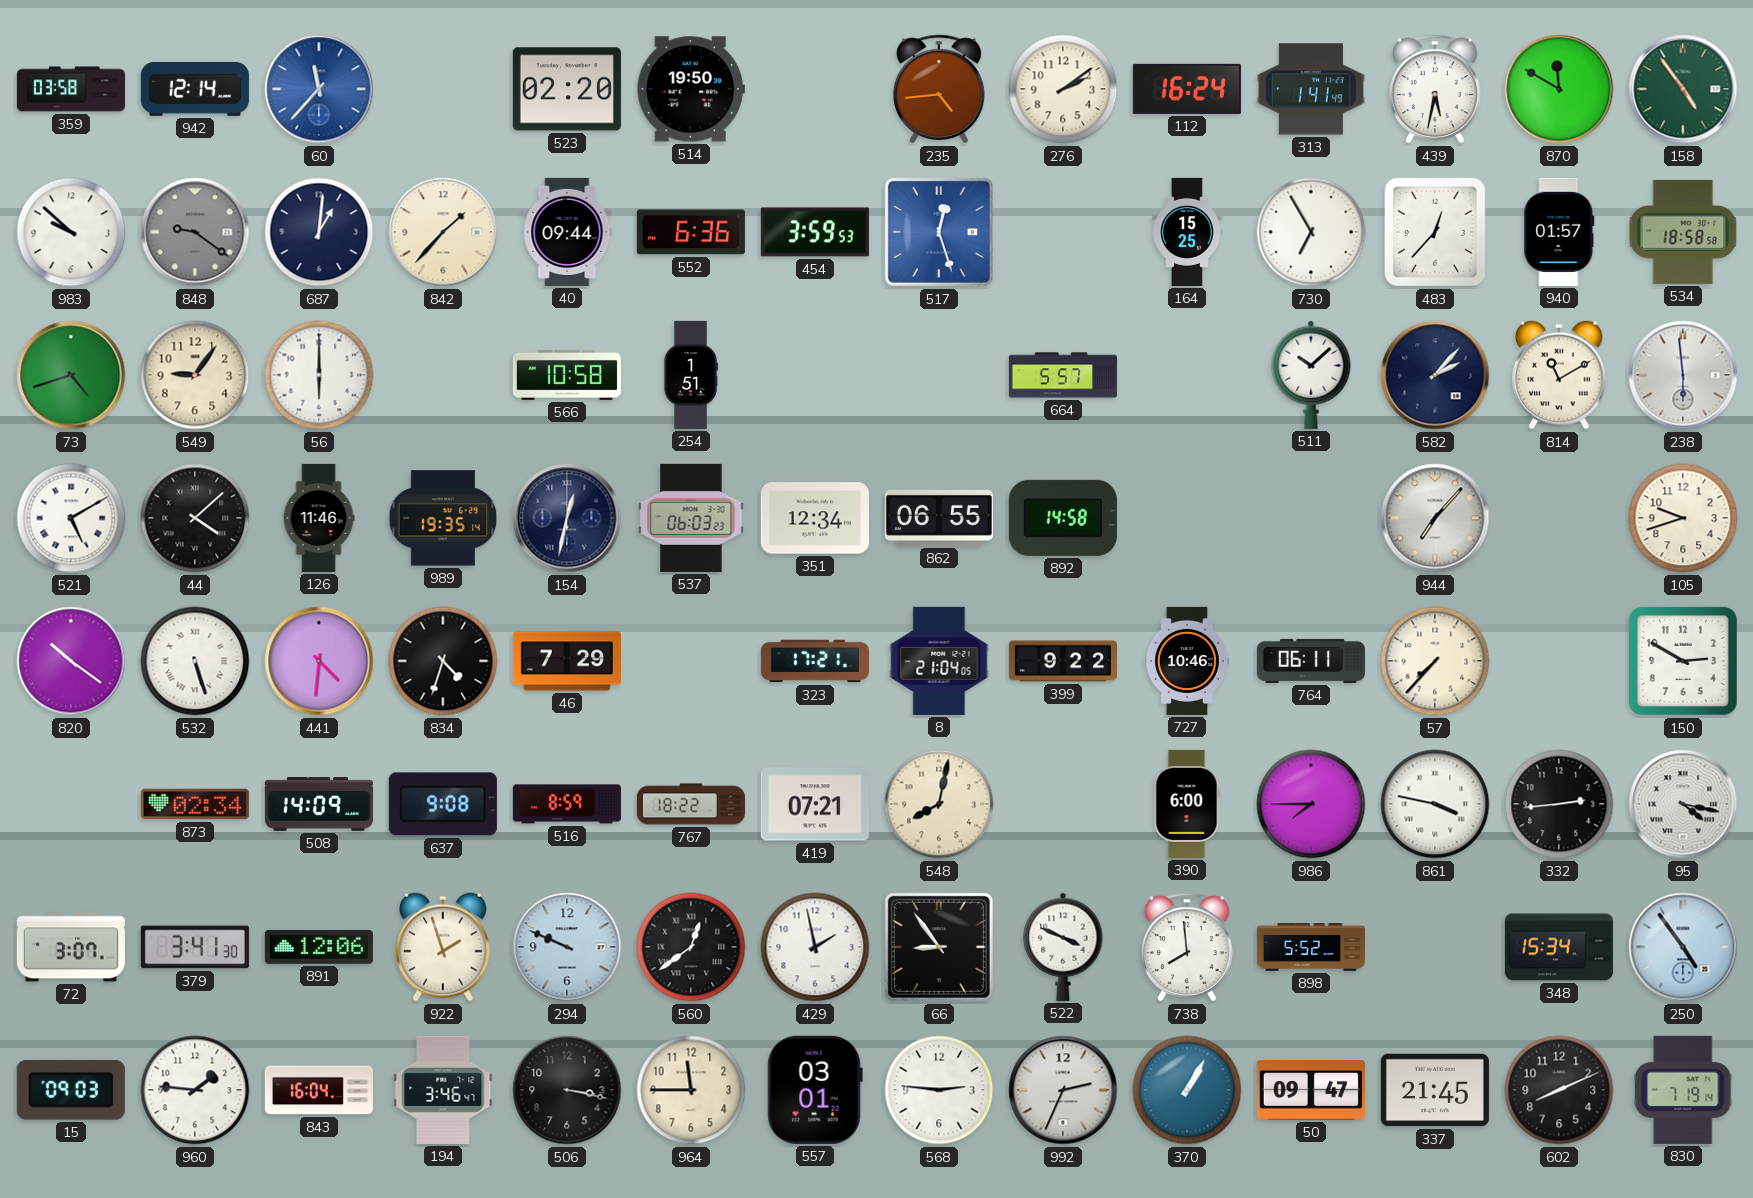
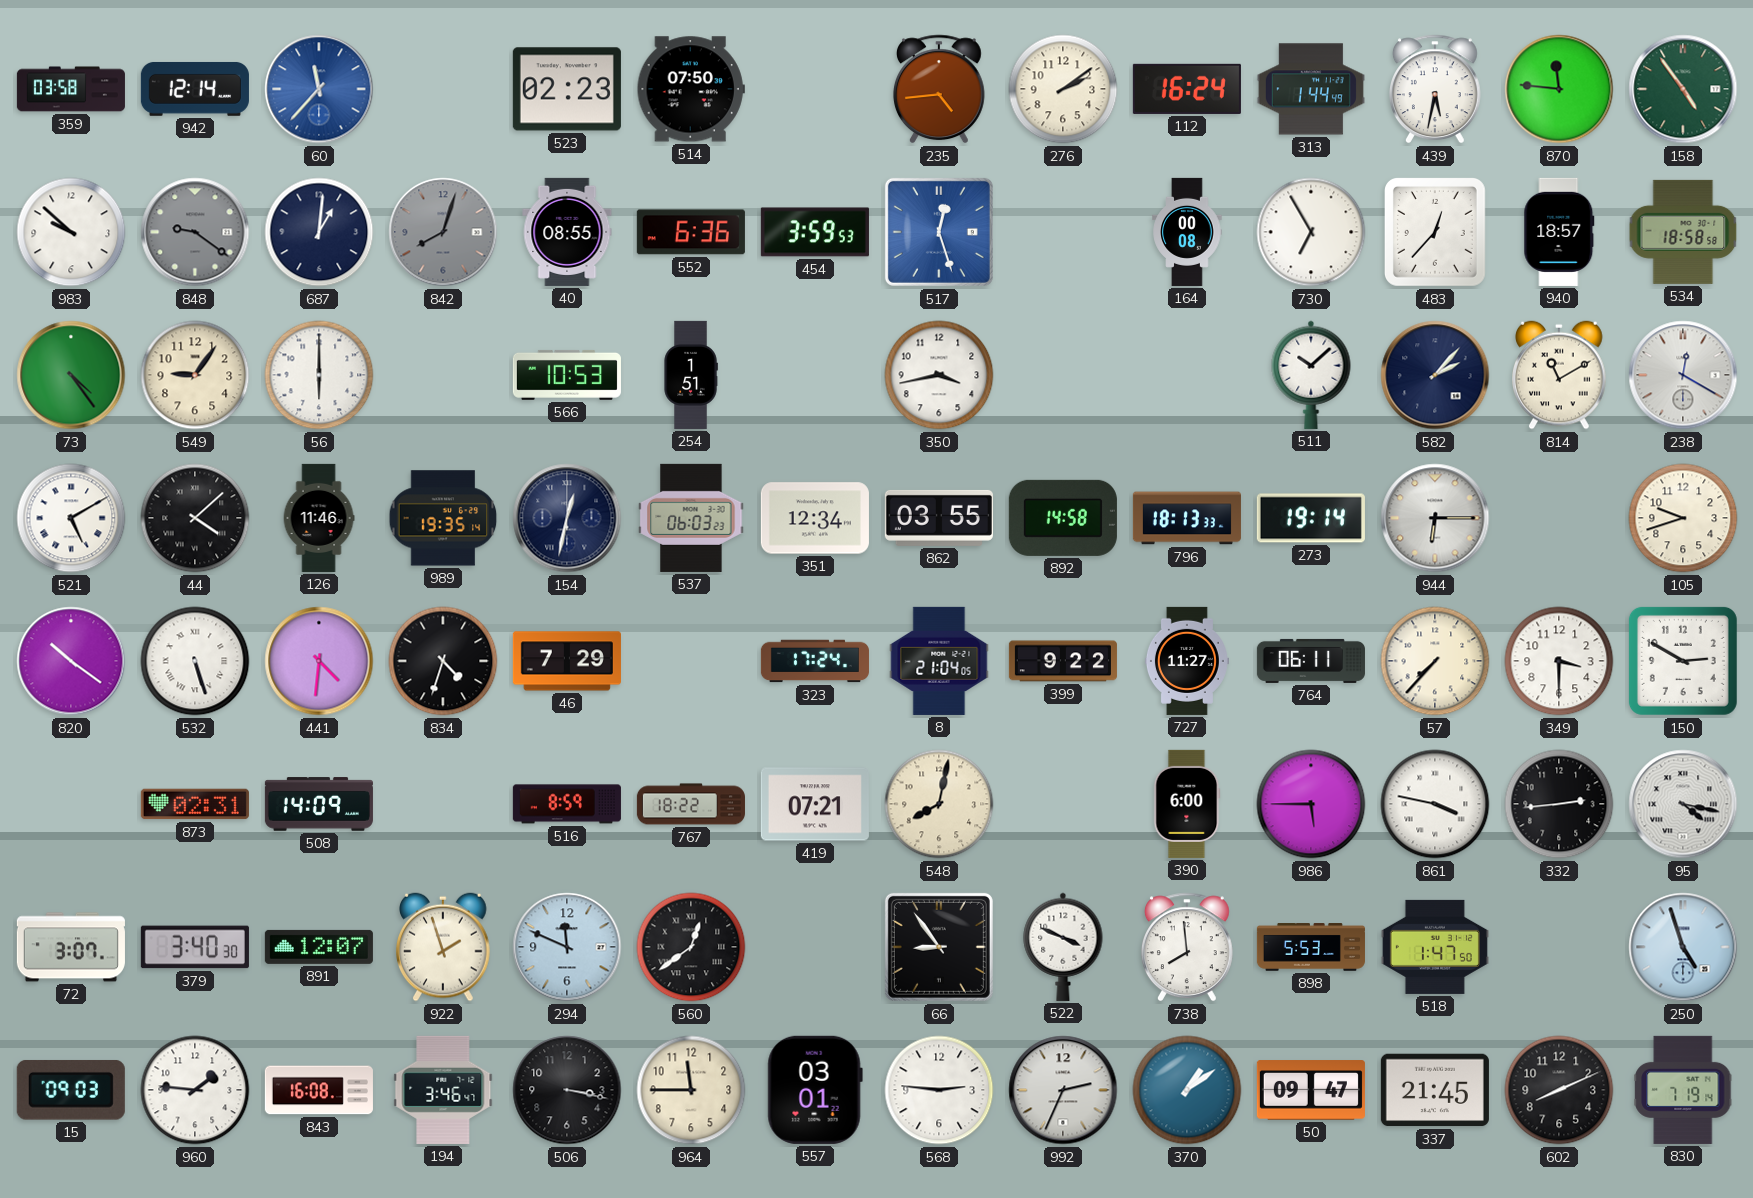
523: 02:20 -> 02:23
514: 19:50 -> 07:50
313: 1:41 -> 1:44
870: 11:50 -> 11:46
842: 1:37 -> 8:03
842 dial: cream -> grey
40: 09:44 -> 08:55
164: 15:25 -> 00:08
940: 01:57 -> 18:57
73: 4:42 -> 4:24
566: 10:58 -> 10:53
350: none -> 3:43
664: 5:57 -> none
238: 5:59 -> 12:20
862: 06:55 -> 03:55
796: none -> 18:13
273: none -> 19:14
944: 7:07 -> 6:15
323: 17:21 -> 17:24
727: 10:46 -> 11:27
349: none -> 3:30
873: 02:34 -> 02:31
637: 9:08 -> none
986: 7:45 -> 5:45
379: 3:41 -> 3:40
891: 12:06 -> 12:07
294: 9:49 -> 11:49
429: 1:58 -> none
898: 5:52 -> 5:53
518: none -> 1:47
348: 15:34 -> none
250: 4:54 -> 4:57
843: 16:04 -> 16:08
370: 1:05 -> 1:09
